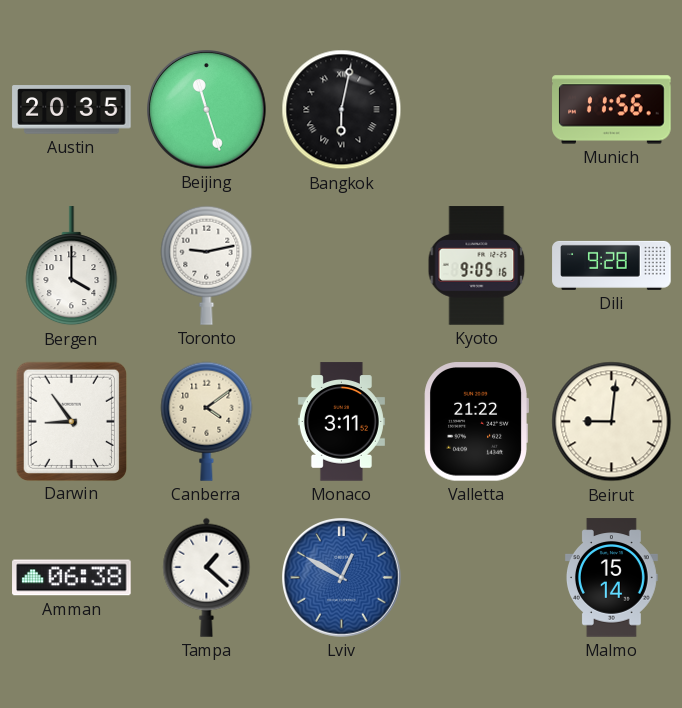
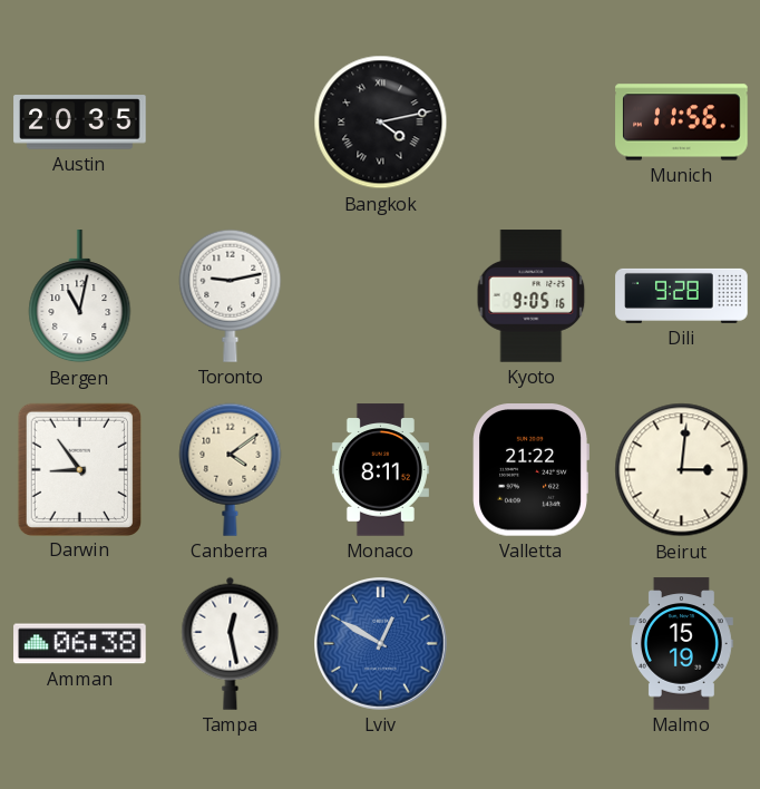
Beijing: 11:27 -> none
Bangkok: 6:02 -> 4:13
Bergen: 4:00 -> 11:02
Monaco: 3:11 -> 8:11
Beirut: 9:01 -> 3:01
Tampa: 1:22 -> 12:28
Malmo: 15:14 -> 15:19
